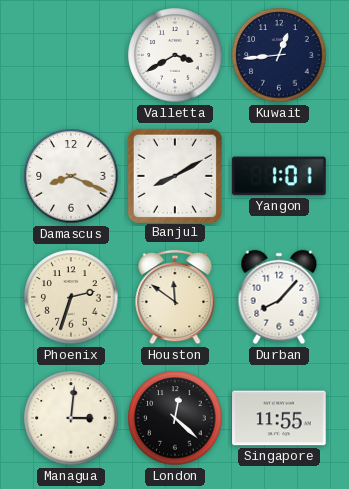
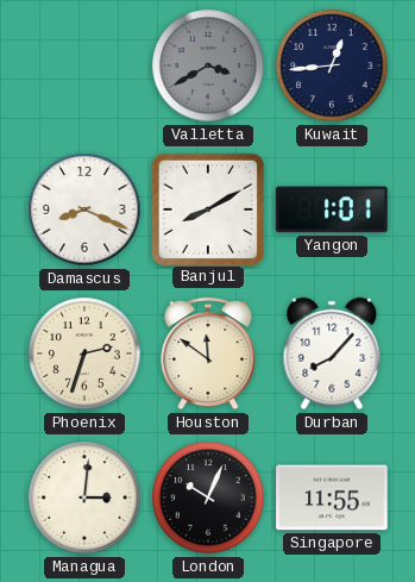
Valletta dial: white -> grey
London: 12:22 -> 10:04
